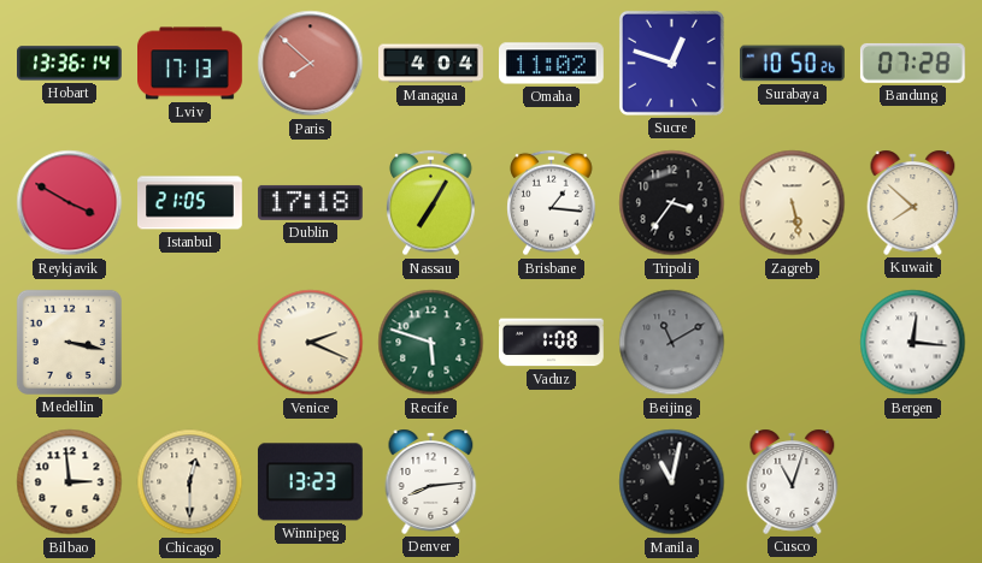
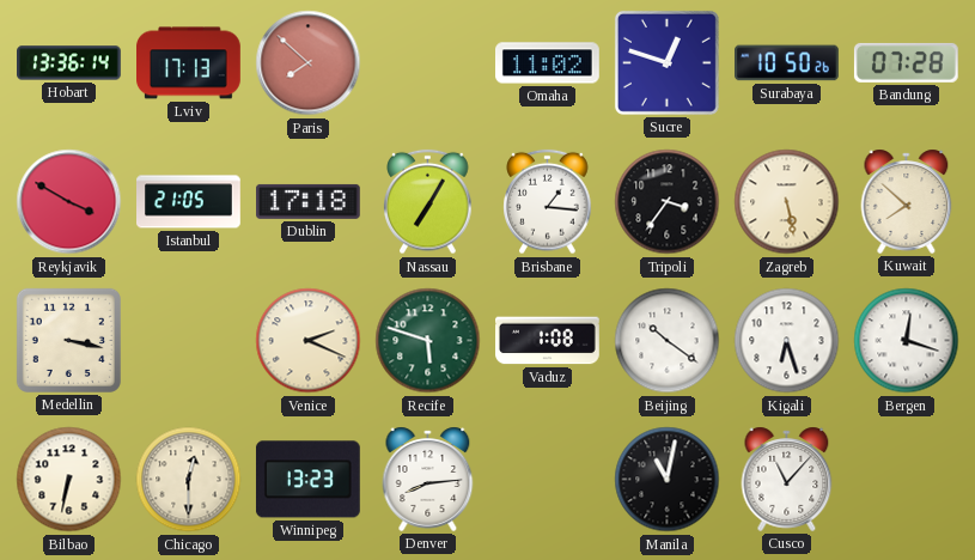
Managua: 4:04 -> none
Beijing: 11:10 -> 10:21
Beijing dial: grey -> white
Kigali: none -> 6:27
Bergen: 12:16 -> 12:18
Bilbao: 2:59 -> 6:32
Cusco: 11:03 -> 11:07
